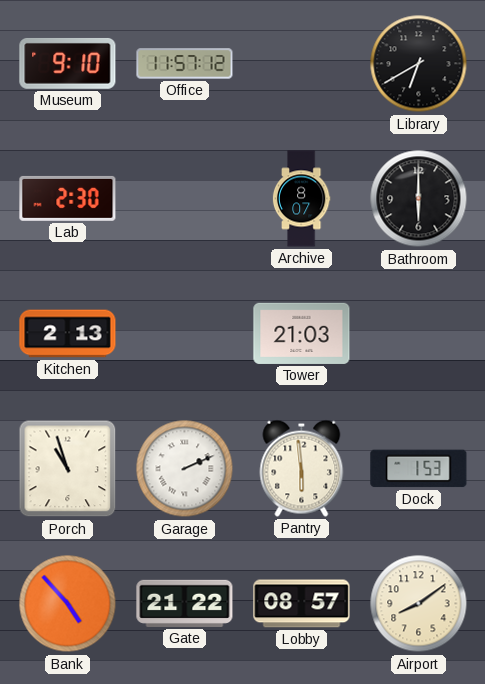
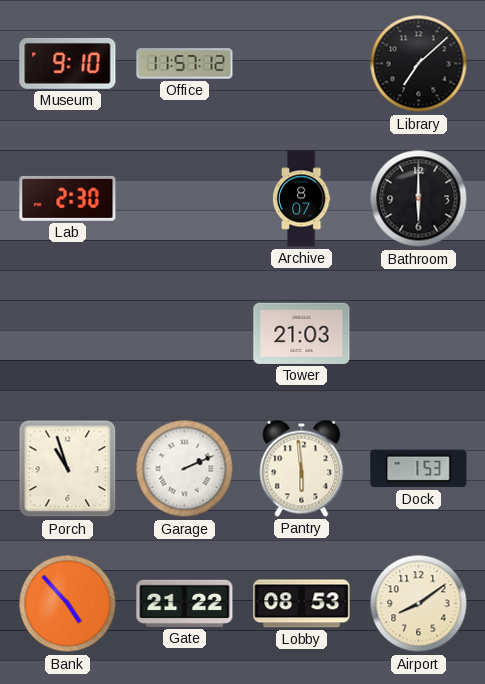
Library: 6:40 -> 7:08
Kitchen: 2:13 -> none
Lobby: 08:57 -> 08:53
